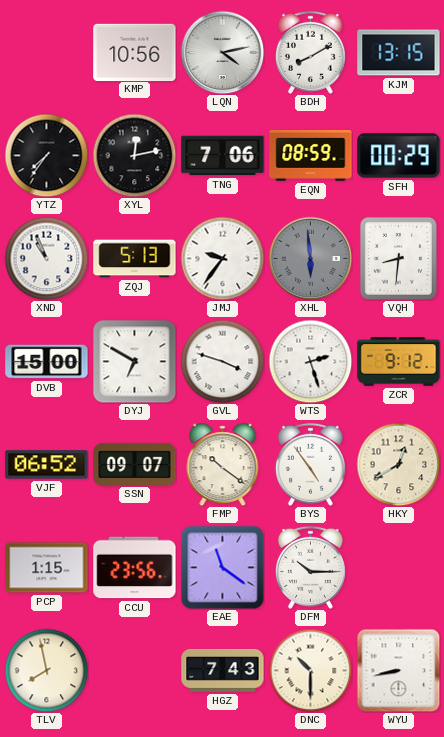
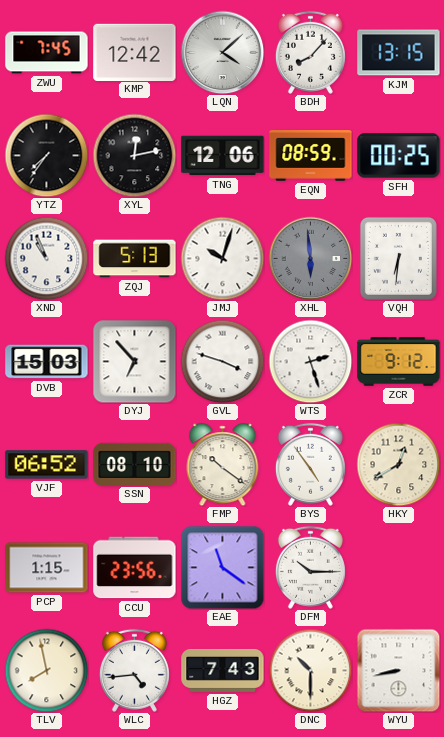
ZWU: none -> 7:45
KMP: 10:56 -> 12:42
LQN: 4:13 -> 4:08
BDH: 8:10 -> 8:07
TNG: 7:06 -> 12:06
SFH: 00:29 -> 00:25
JMJ: 9:36 -> 10:03
VQH: 8:31 -> 6:31
DVB: 15:00 -> 15:03
DYJ: 6:50 -> 6:53
SSN: 09:07 -> 08:10
WLC: none -> 4:44
